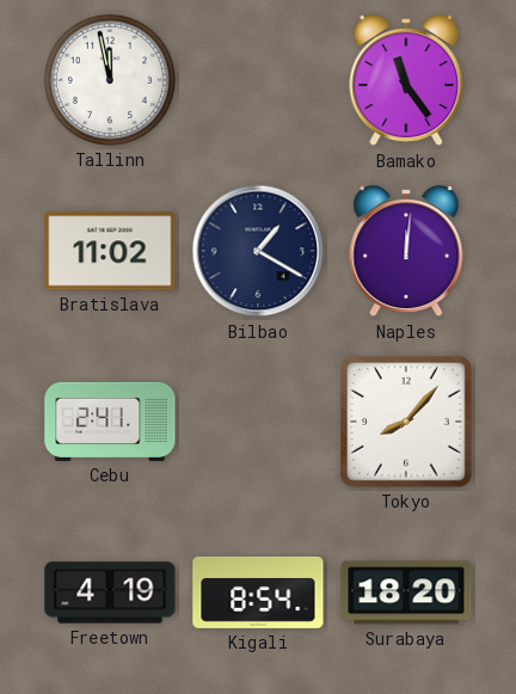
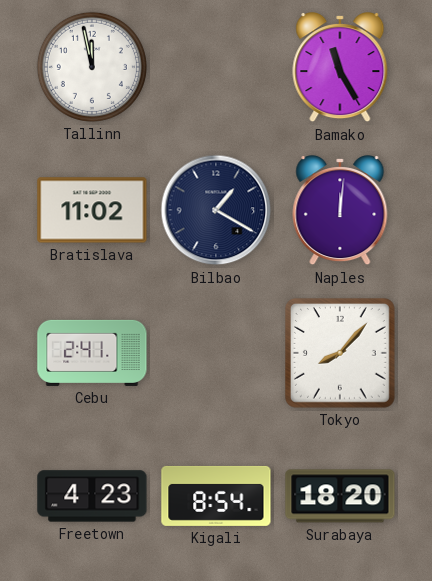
Bamako: 11:24 -> 11:25
Freetown: 4:19 -> 4:23
